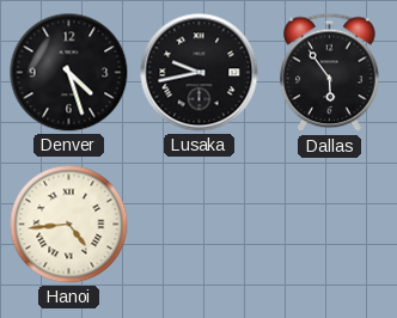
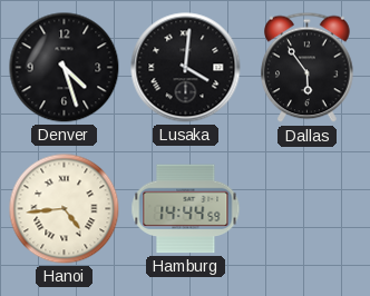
Lusaka: 9:43 -> 4:01
Hamburg: none -> 14:44
